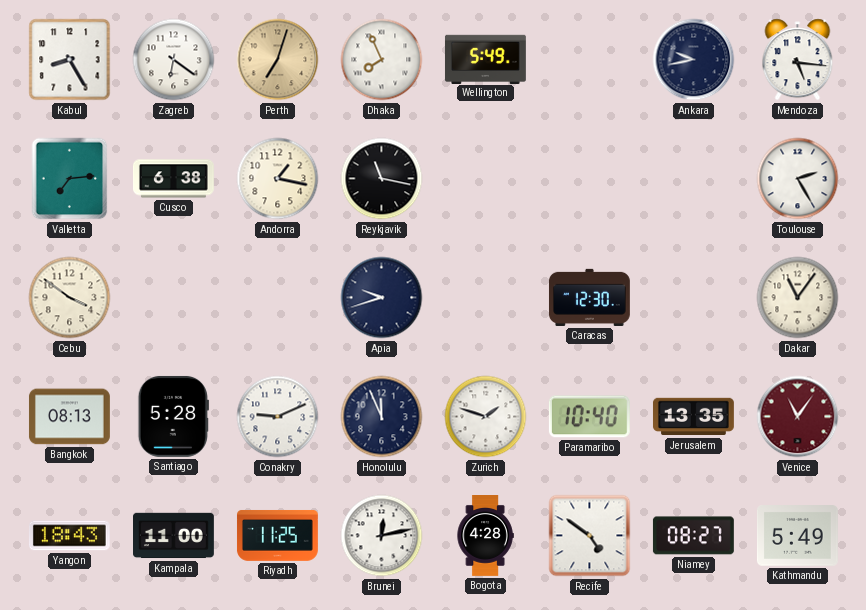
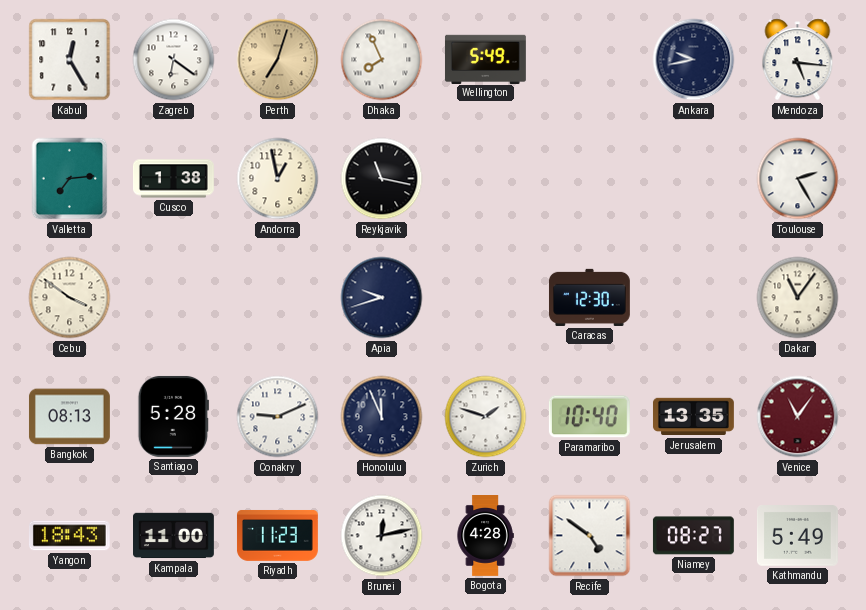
Kabul: 8:25 -> 12:25
Cusco: 6:38 -> 1:38
Andorra: 1:17 -> 12:58
Riyadh: 11:25 -> 11:23
